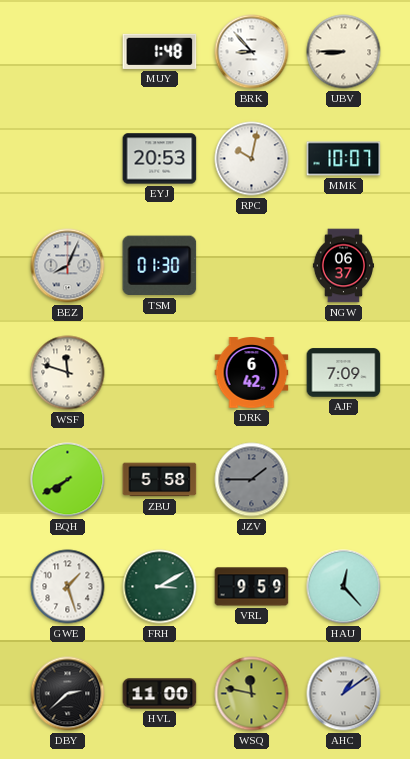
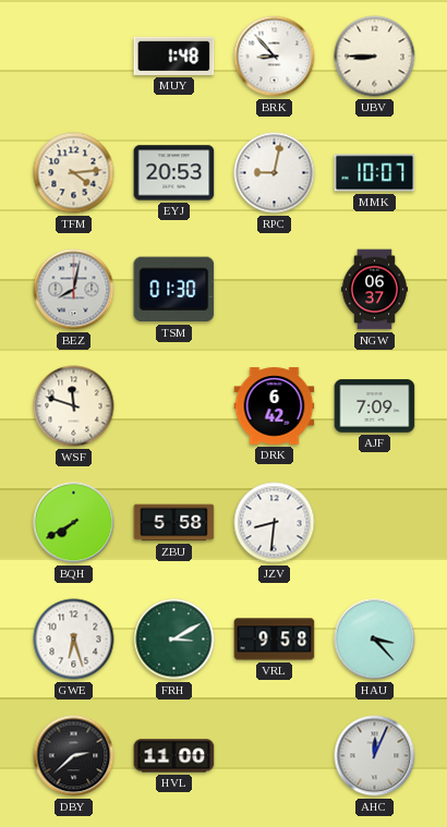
TFM: none -> 4:14
RPC: 10:02 -> 9:02
BEZ: 8:04 -> 8:02
JZV: 1:45 -> 8:31
JZV dial: grey -> white
GWE: 1:27 -> 6:27
VRL: 9:59 -> 9:58
HAU: 12:23 -> 3:23
WSQ: 11:47 -> none
AHC: 1:09 -> 12:04
